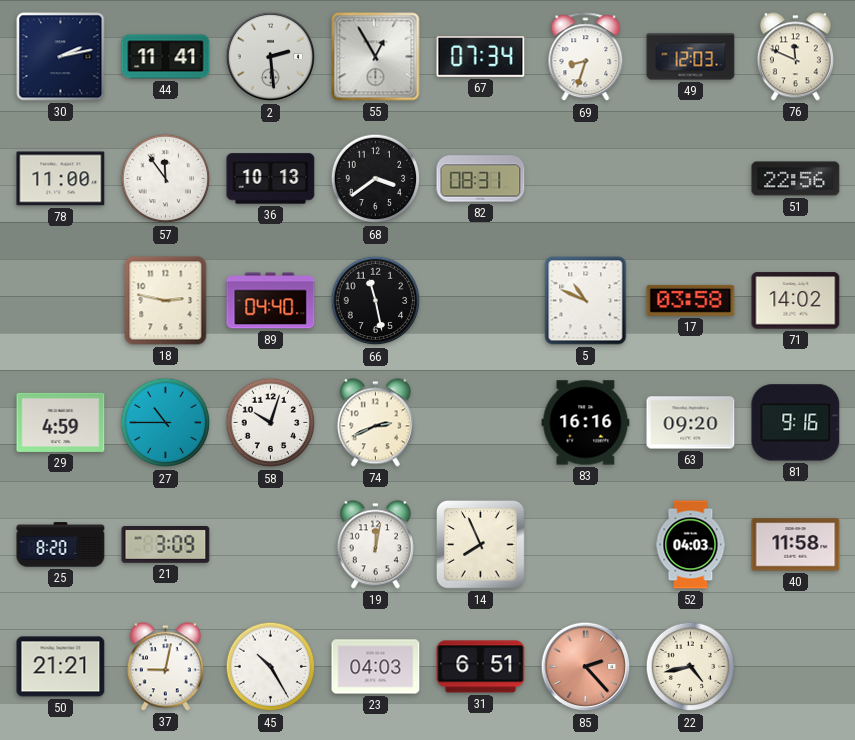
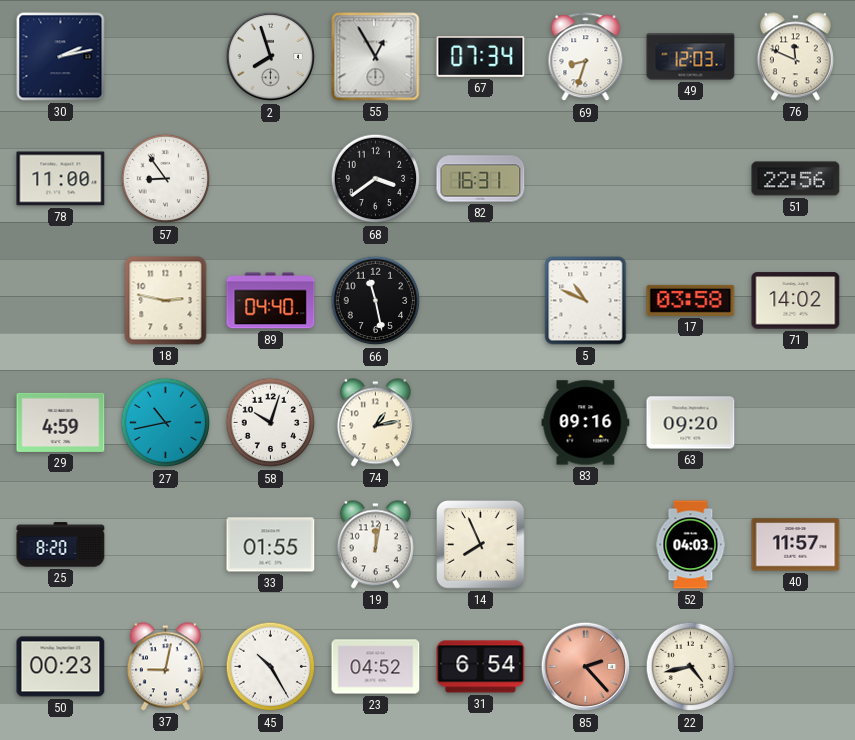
44: 11:41 -> none
2: 2:29 -> 7:57
57: 11:54 -> 8:54
36: 10:13 -> none
82: 08:31 -> 16:31
27: 10:45 -> 10:43
74: 2:41 -> 1:13
83: 16:16 -> 09:16
81: 9:16 -> none
21: 3:09 -> none
33: none -> 01:55
40: 11:58 -> 11:57
50: 21:21 -> 00:23
23: 04:03 -> 04:52
31: 6:51 -> 6:54
